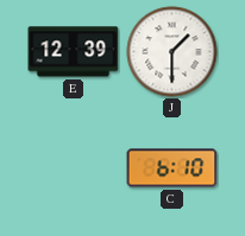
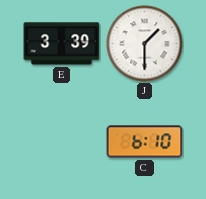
E: 12:39 -> 3:39
